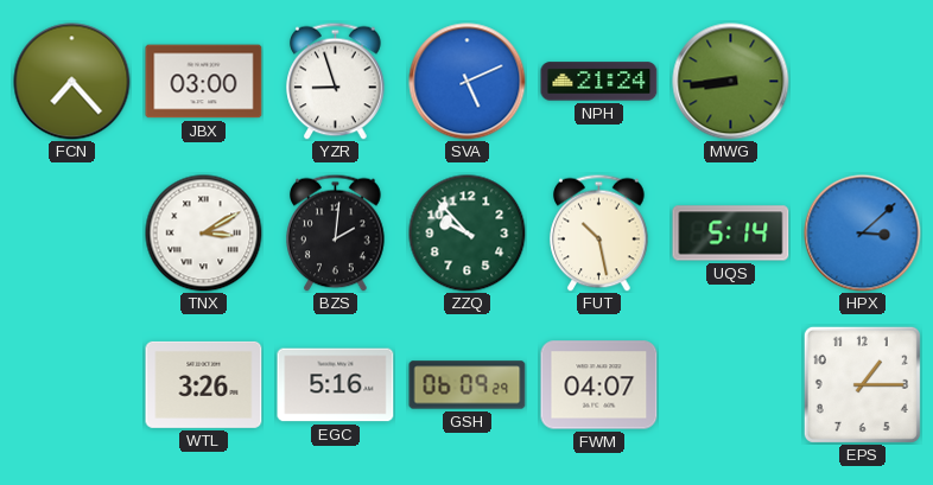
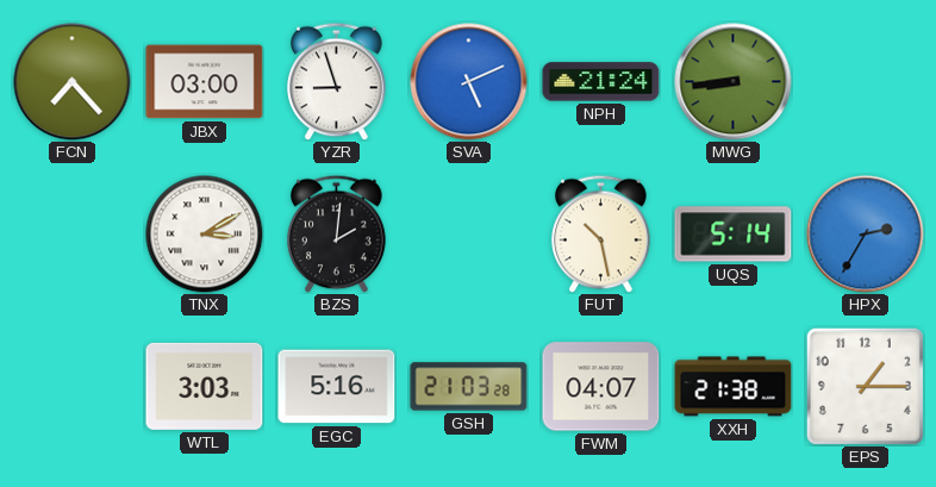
ZZQ: 9:53 -> none
HPX: 3:08 -> 2:35
WTL: 3:26 -> 3:03
GSH: 06:09 -> 21:03
XXH: none -> 21:38
